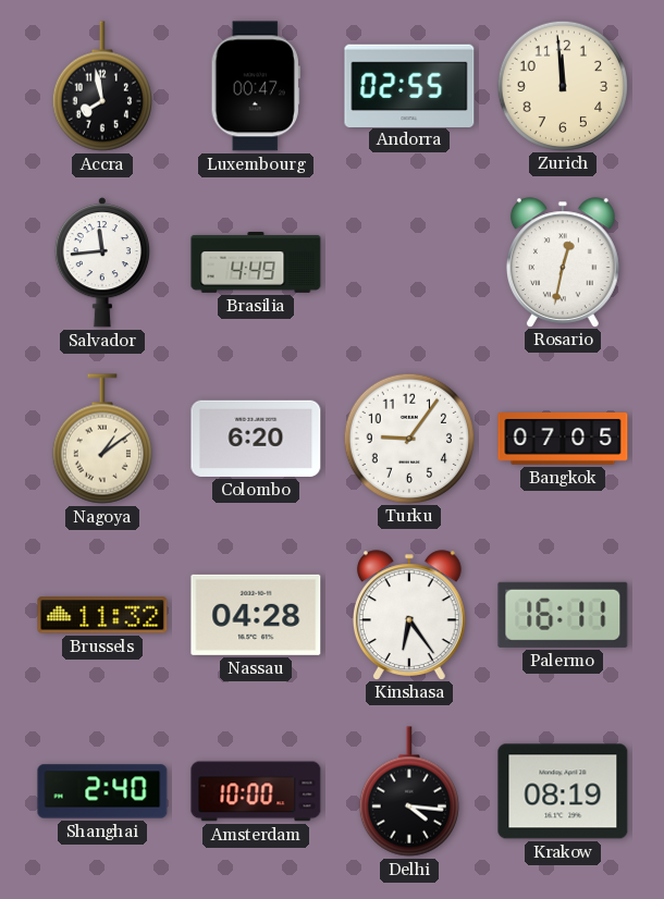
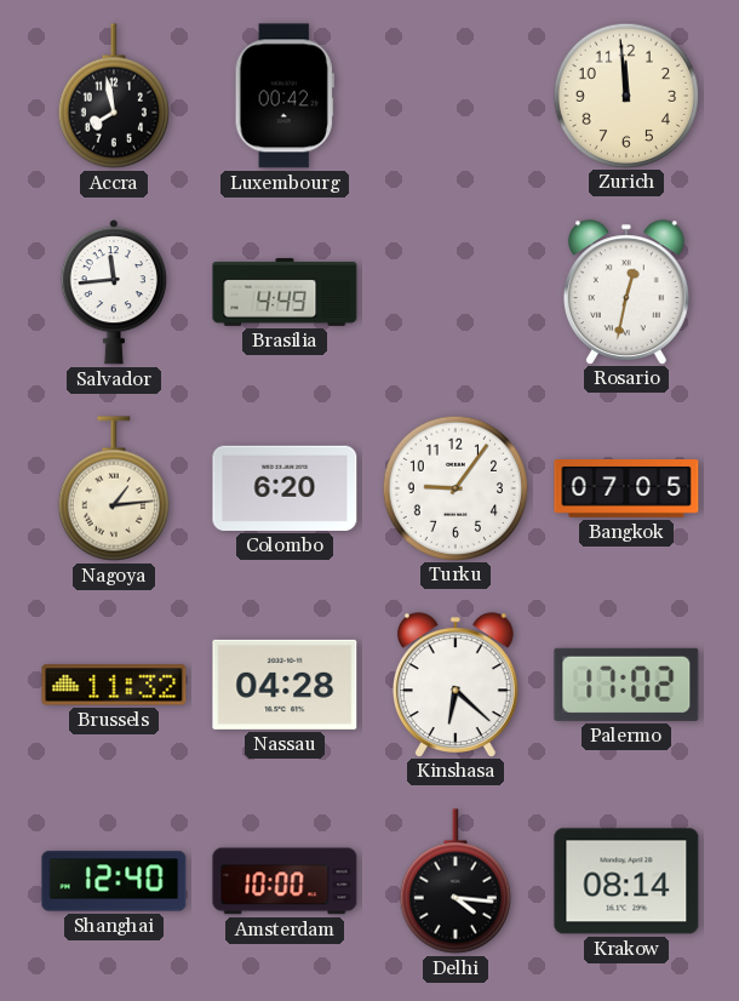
Luxembourg: 00:47 -> 00:42
Andorra: 02:55 -> none
Nagoya: 1:09 -> 1:14
Kinshasa: 6:24 -> 6:22
Palermo: 16:11 -> 17:02
Shanghai: 2:40 -> 12:40
Krakow: 08:19 -> 08:14
